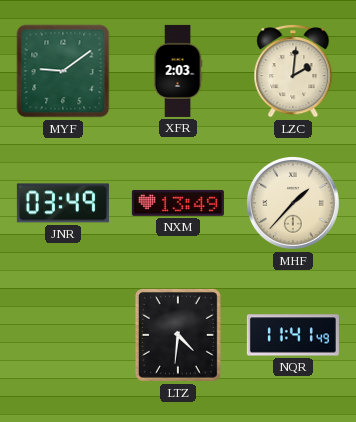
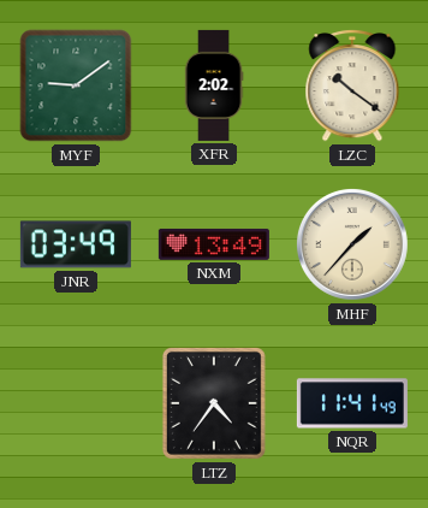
XFR: 2:03 -> 2:02
LZC: 2:01 -> 10:21
LTZ: 4:31 -> 4:36
